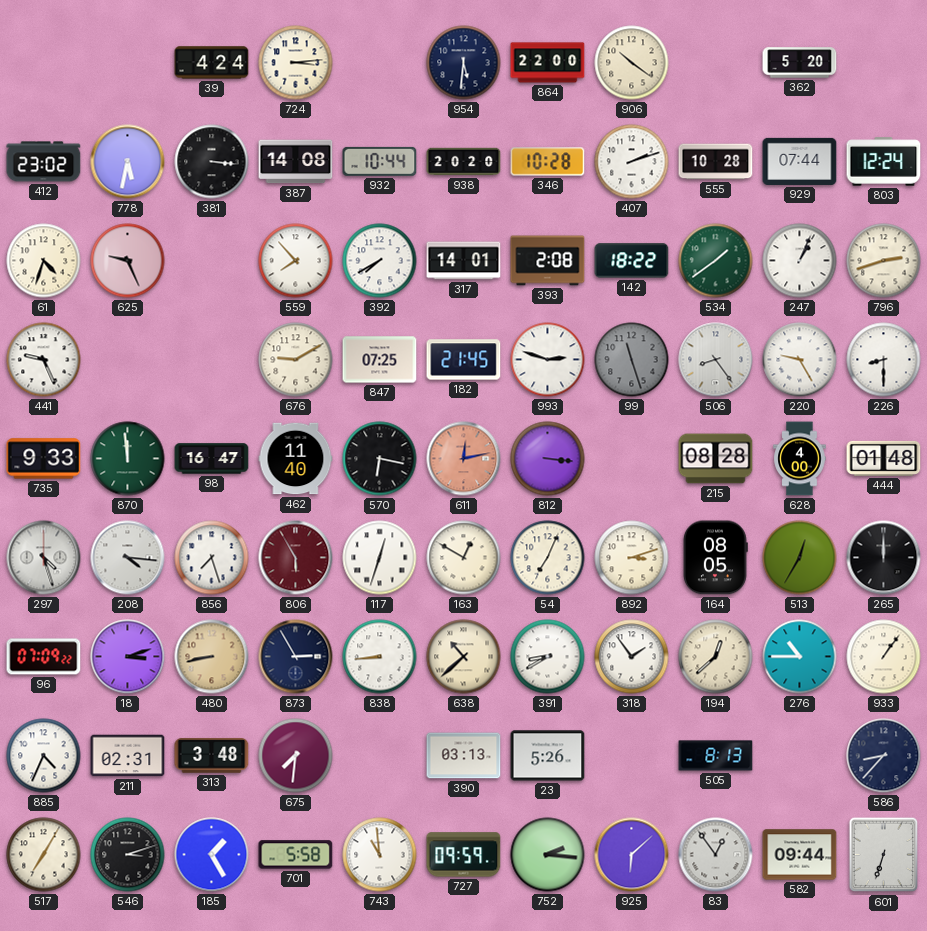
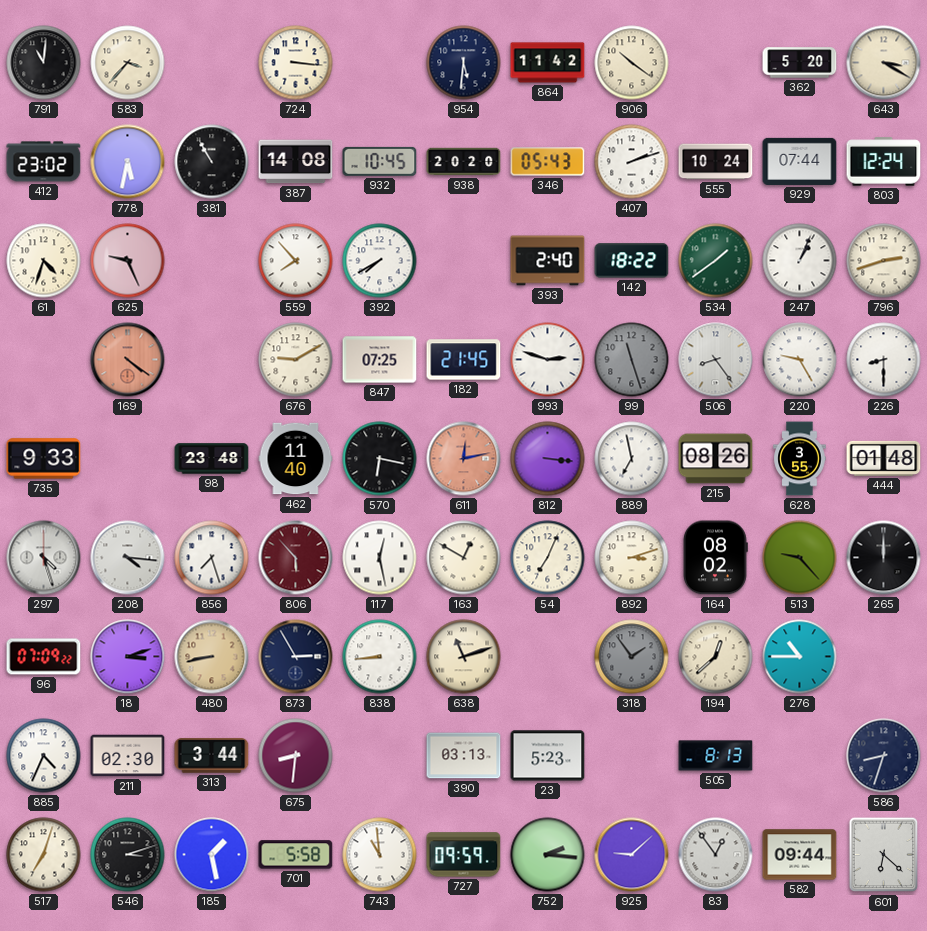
791: none -> 11:01
583: none -> 3:37
39: 4:24 -> none
724: 3:14 -> 3:16
864: 22:00 -> 11:42
643: none -> 3:20
381: 3:16 -> 10:55
932: 10:44 -> 10:45
346: 10:28 -> 05:43
555: 10:28 -> 10:24
317: 14:01 -> none
393: 2:08 -> 2:40
441: 9:26 -> none
169: none -> 4:21
870: 11:59 -> none
98: 16:47 -> 23:48
889: none -> 6:58
215: 08:28 -> 08:26
628: 4:00 -> 3:55
806: 5:55 -> 5:53
117: 12:33 -> 12:28
164: 08:05 -> 08:02
513: 12:35 -> 9:23
638: 10:38 -> 11:12
391: 8:40 -> none
318 dial: white -> grey
933: 1:06 -> none
211: 02:31 -> 02:30
313: 3:48 -> 3:44
675: 7:31 -> 8:31
23: 5:26 -> 5:23
586: 8:37 -> 8:33
517: 7:05 -> 7:03
185: 1:25 -> 1:28
925: 6:08 -> 9:08
601: 6:33 -> 6:22
